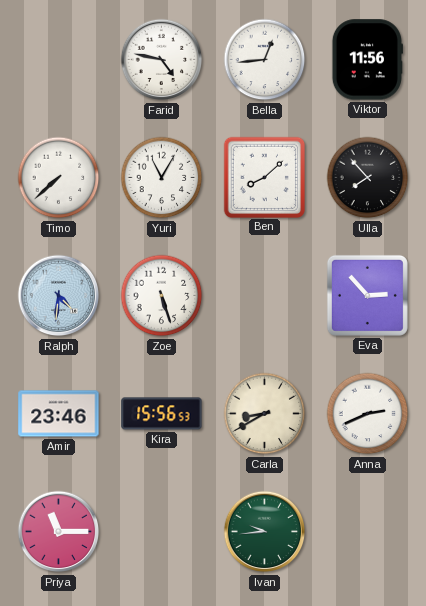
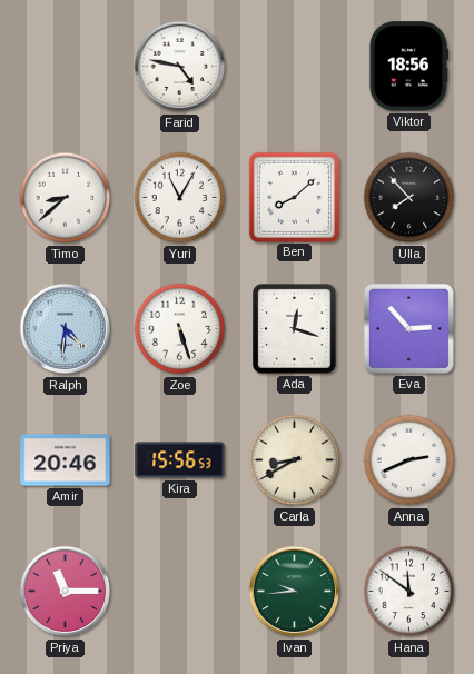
Bella: 12:44 -> none
Viktor: 11:56 -> 18:56
Timo: 7:38 -> 8:38
Ada: none -> 12:18
Amir: 23:46 -> 20:46
Hana: none -> 11:51
